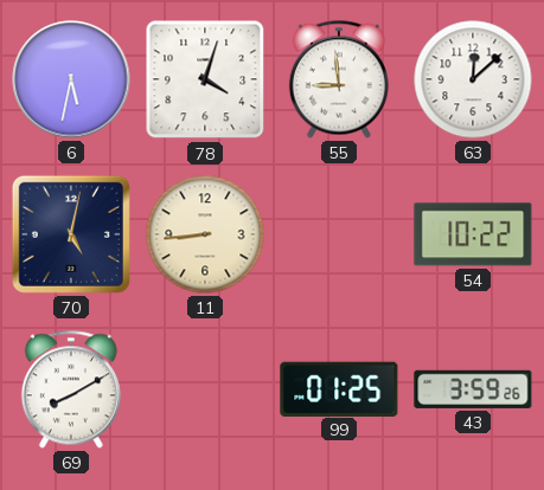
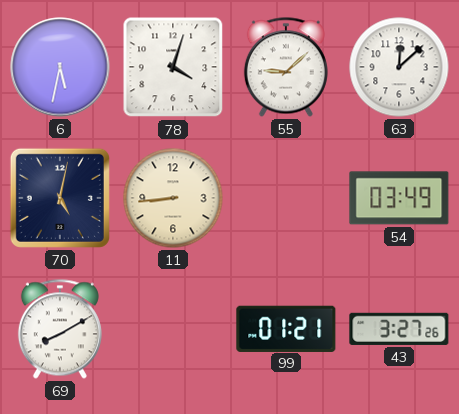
55: 8:59 -> 9:08
54: 10:22 -> 03:49
99: 01:25 -> 01:21
43: 3:59 -> 3:27
